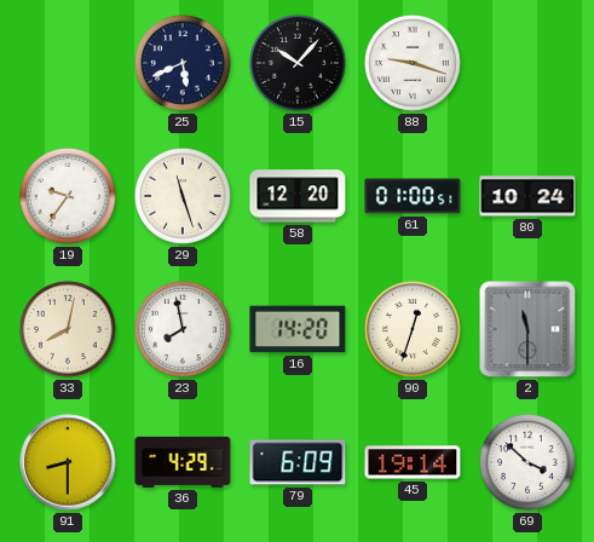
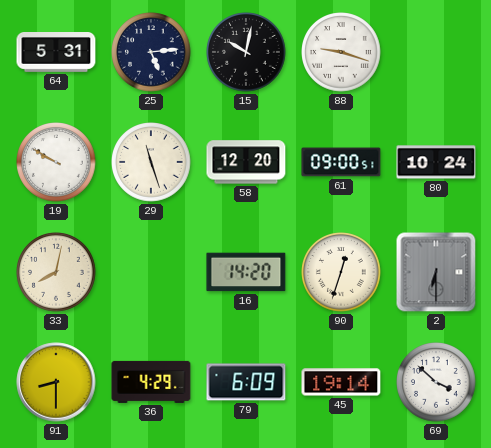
64: none -> 5:31
25: 5:41 -> 5:14
15: 10:07 -> 10:02
19: 9:36 -> 9:50
61: 01:00 -> 09:00
23: 7:58 -> none
2: 11:30 -> 6:30
